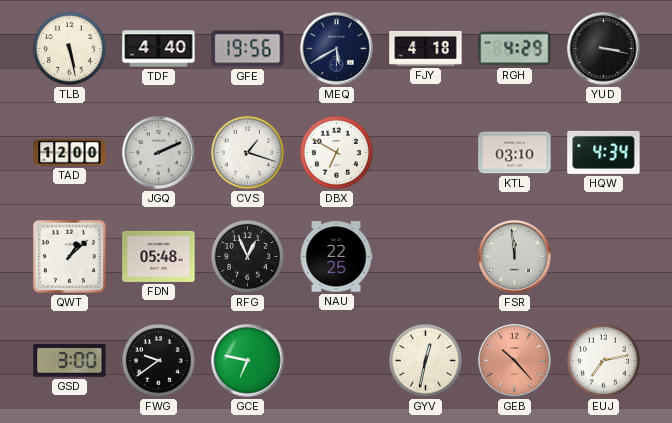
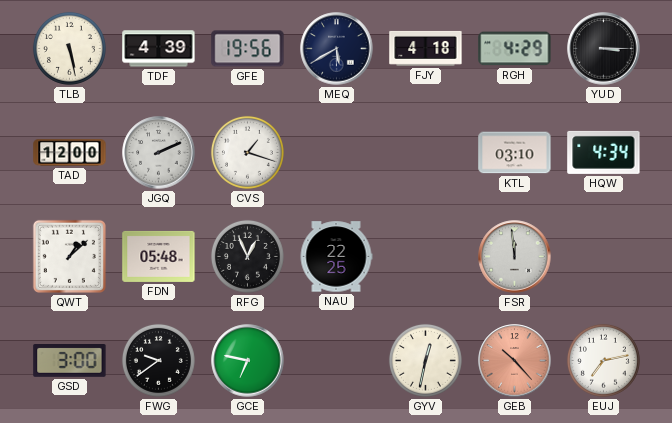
TDF: 4:40 -> 4:39
YUD: 3:17 -> 3:15
DBX: 6:50 -> none
